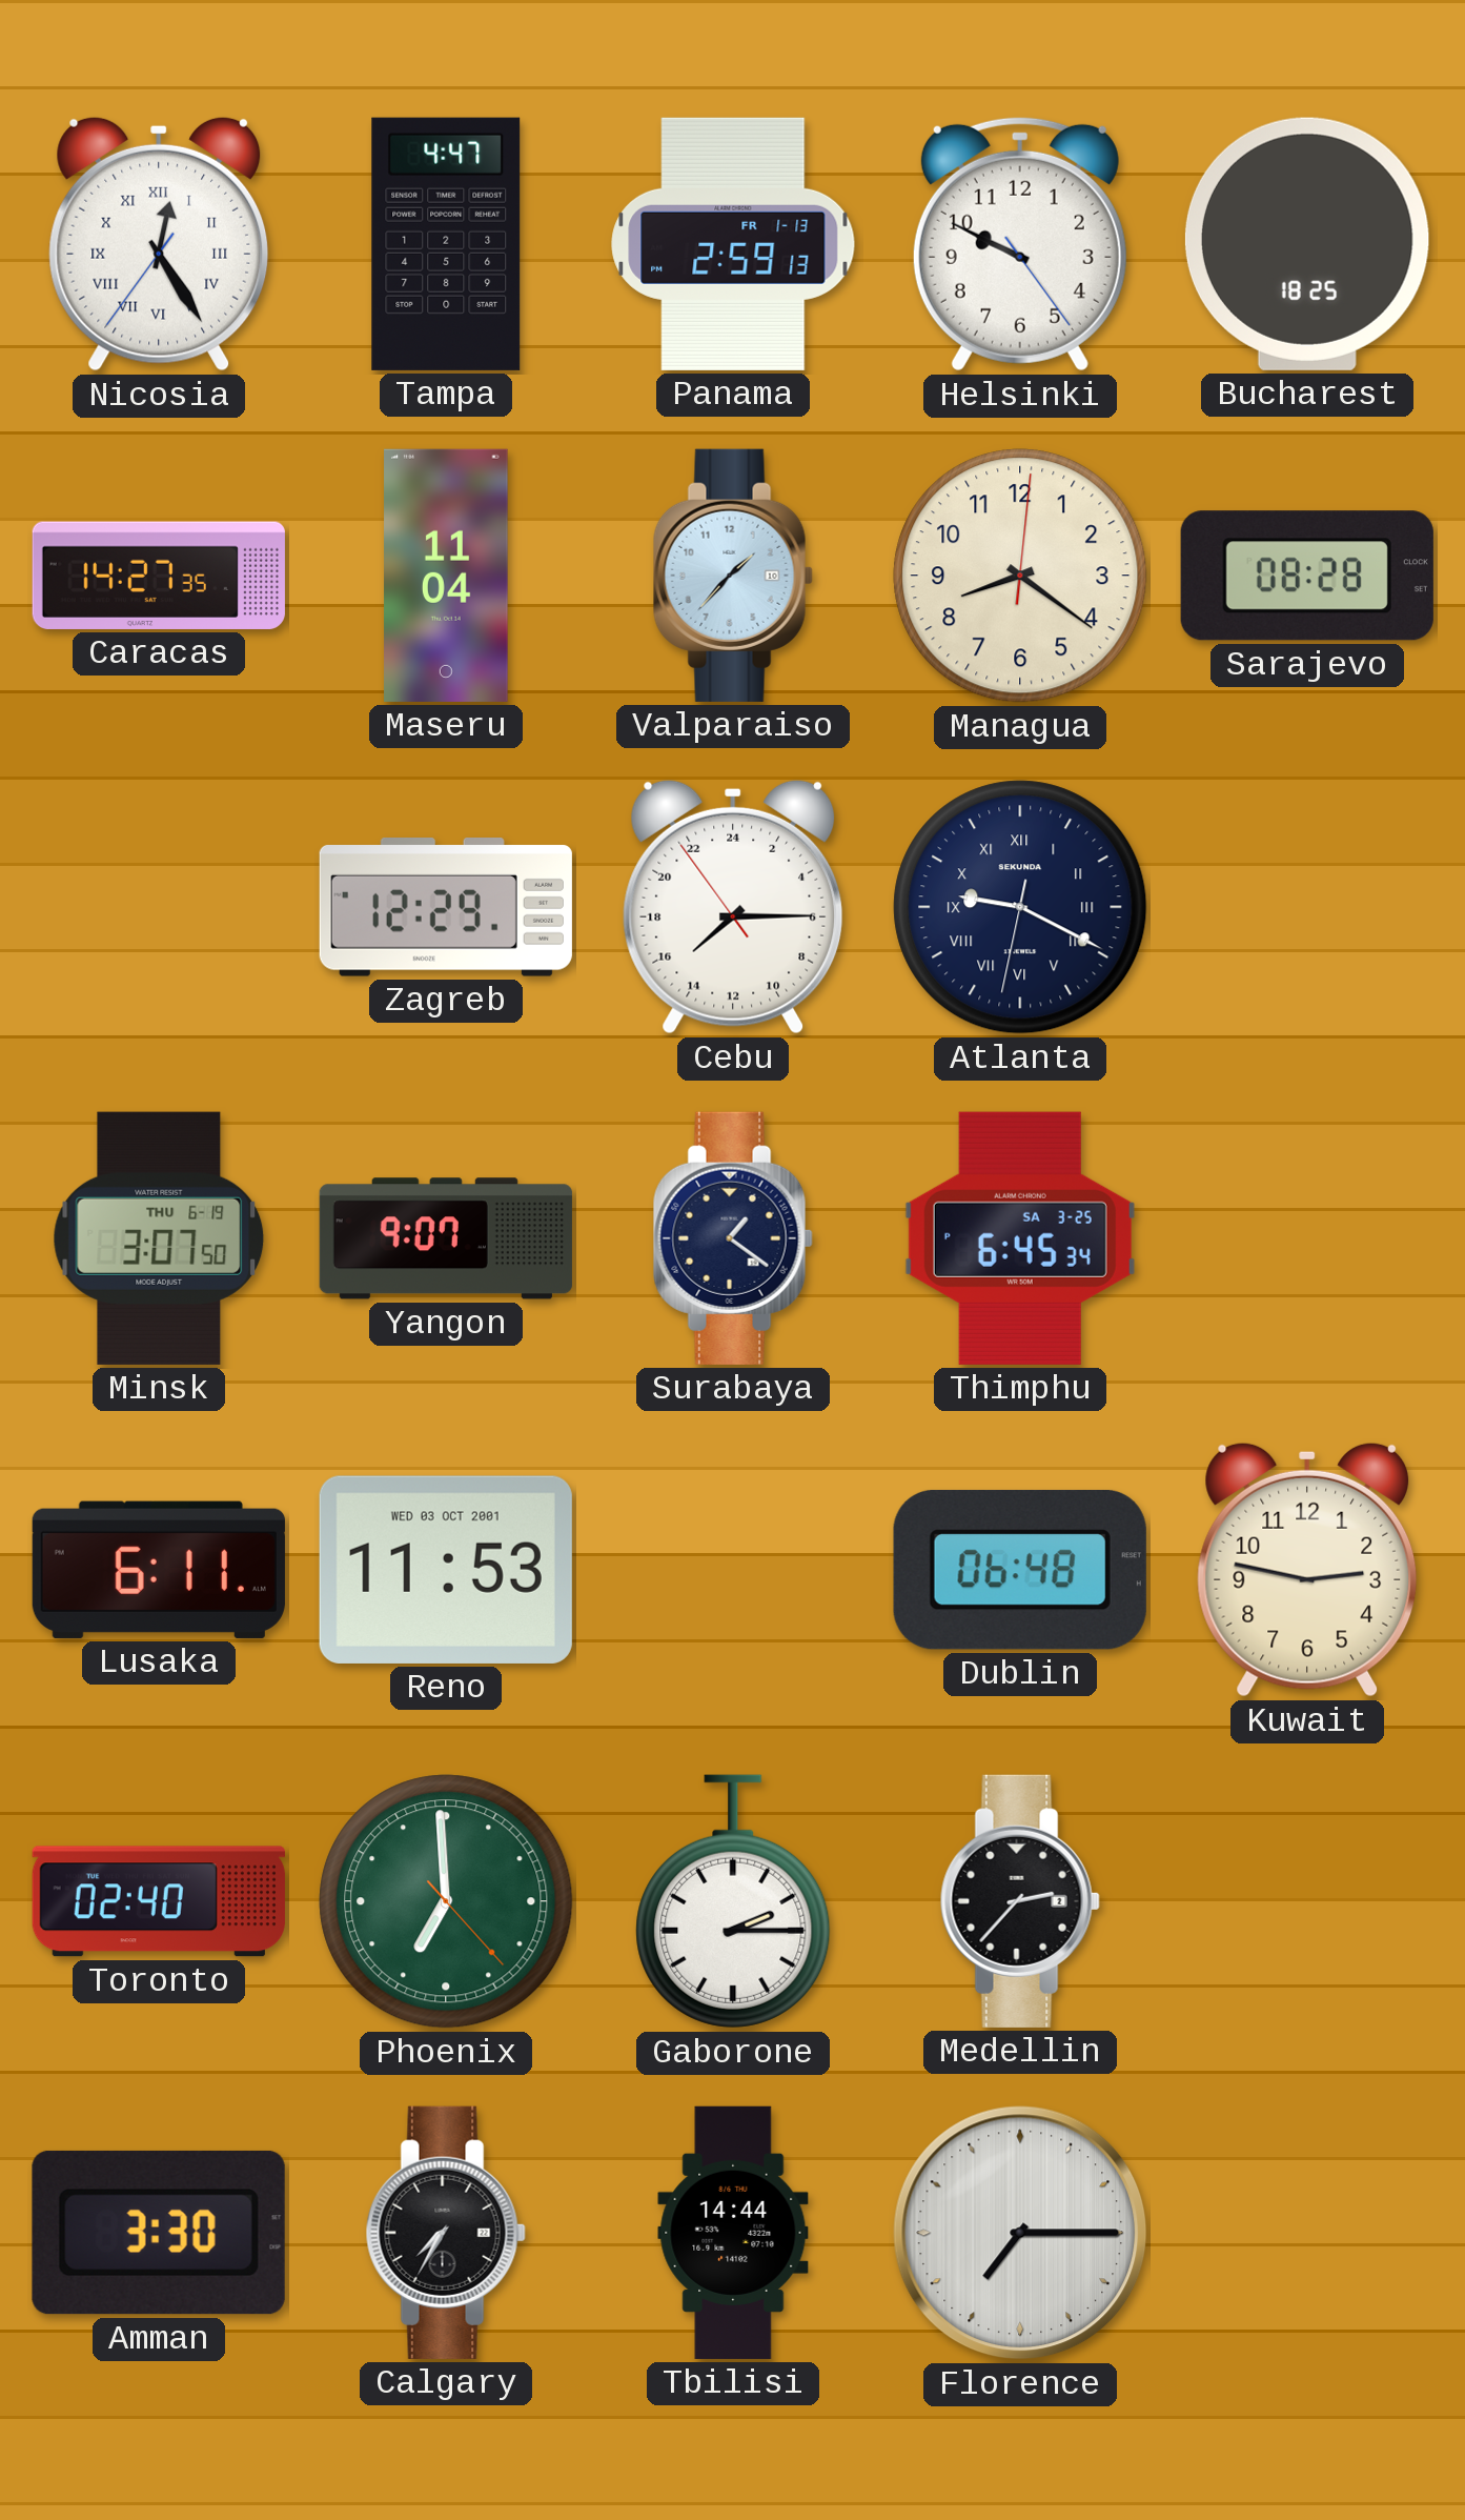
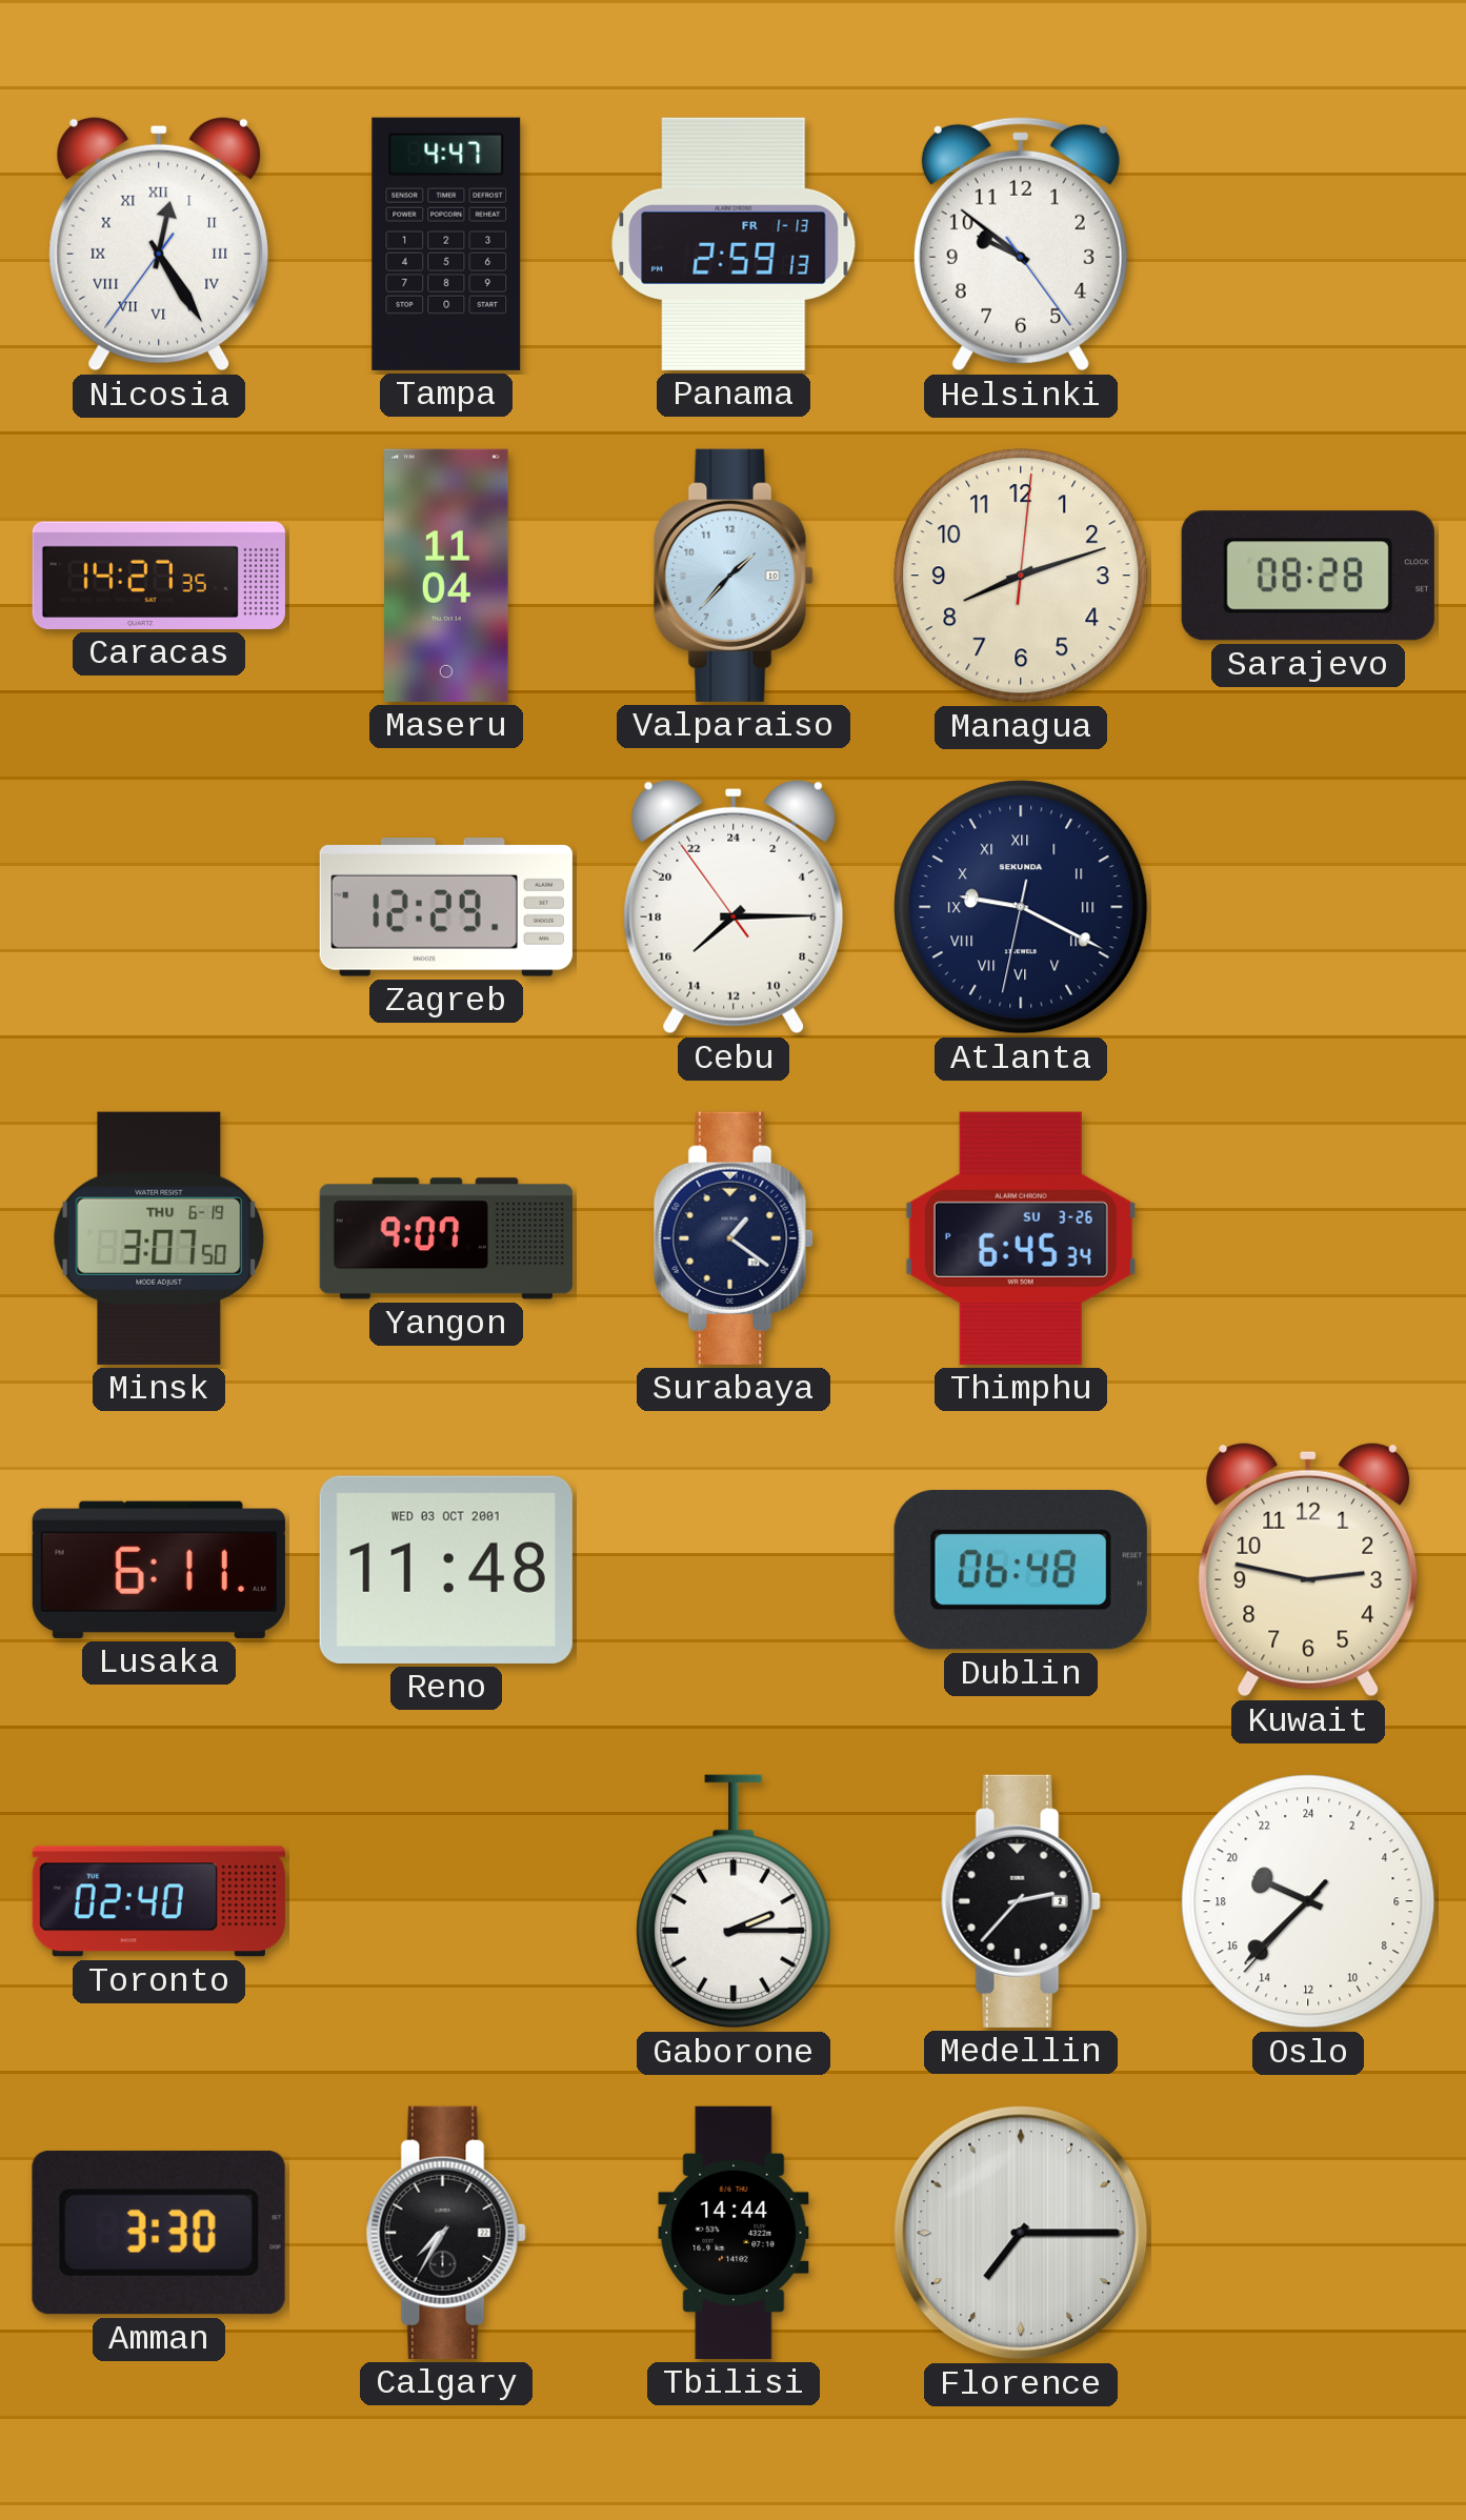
Helsinki: 9:49 -> 9:51
Bucharest: 18:25 -> none
Managua: 8:21 -> 8:12
Thimphu date: SA 3-25 -> SU 3-26
Reno: 11:53 -> 11:48
Phoenix: 6:59 -> none
Oslo: none -> 19:37
